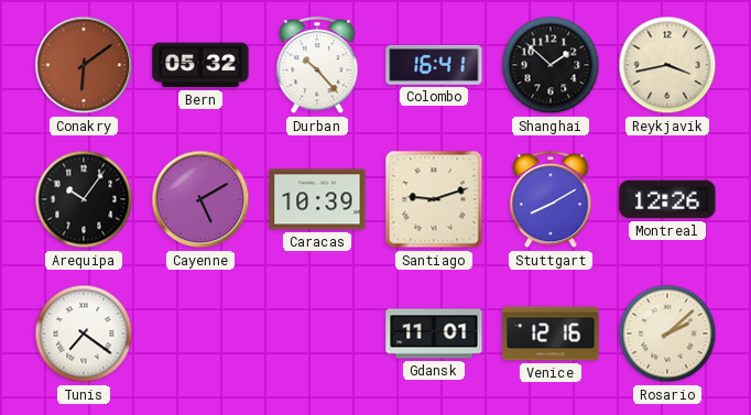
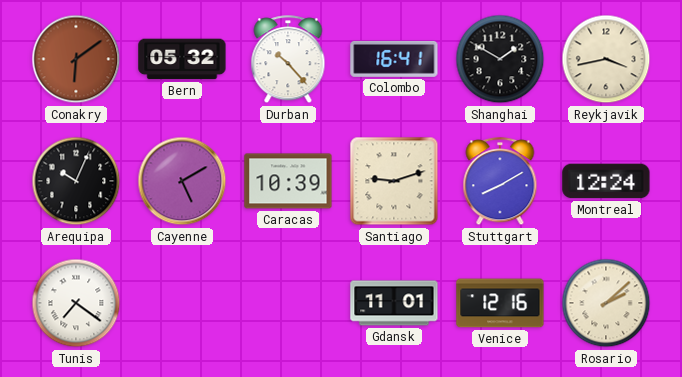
Shanghai: 1:52 -> 1:50
Arequipa: 10:06 -> 10:04
Montreal: 12:26 -> 12:24
